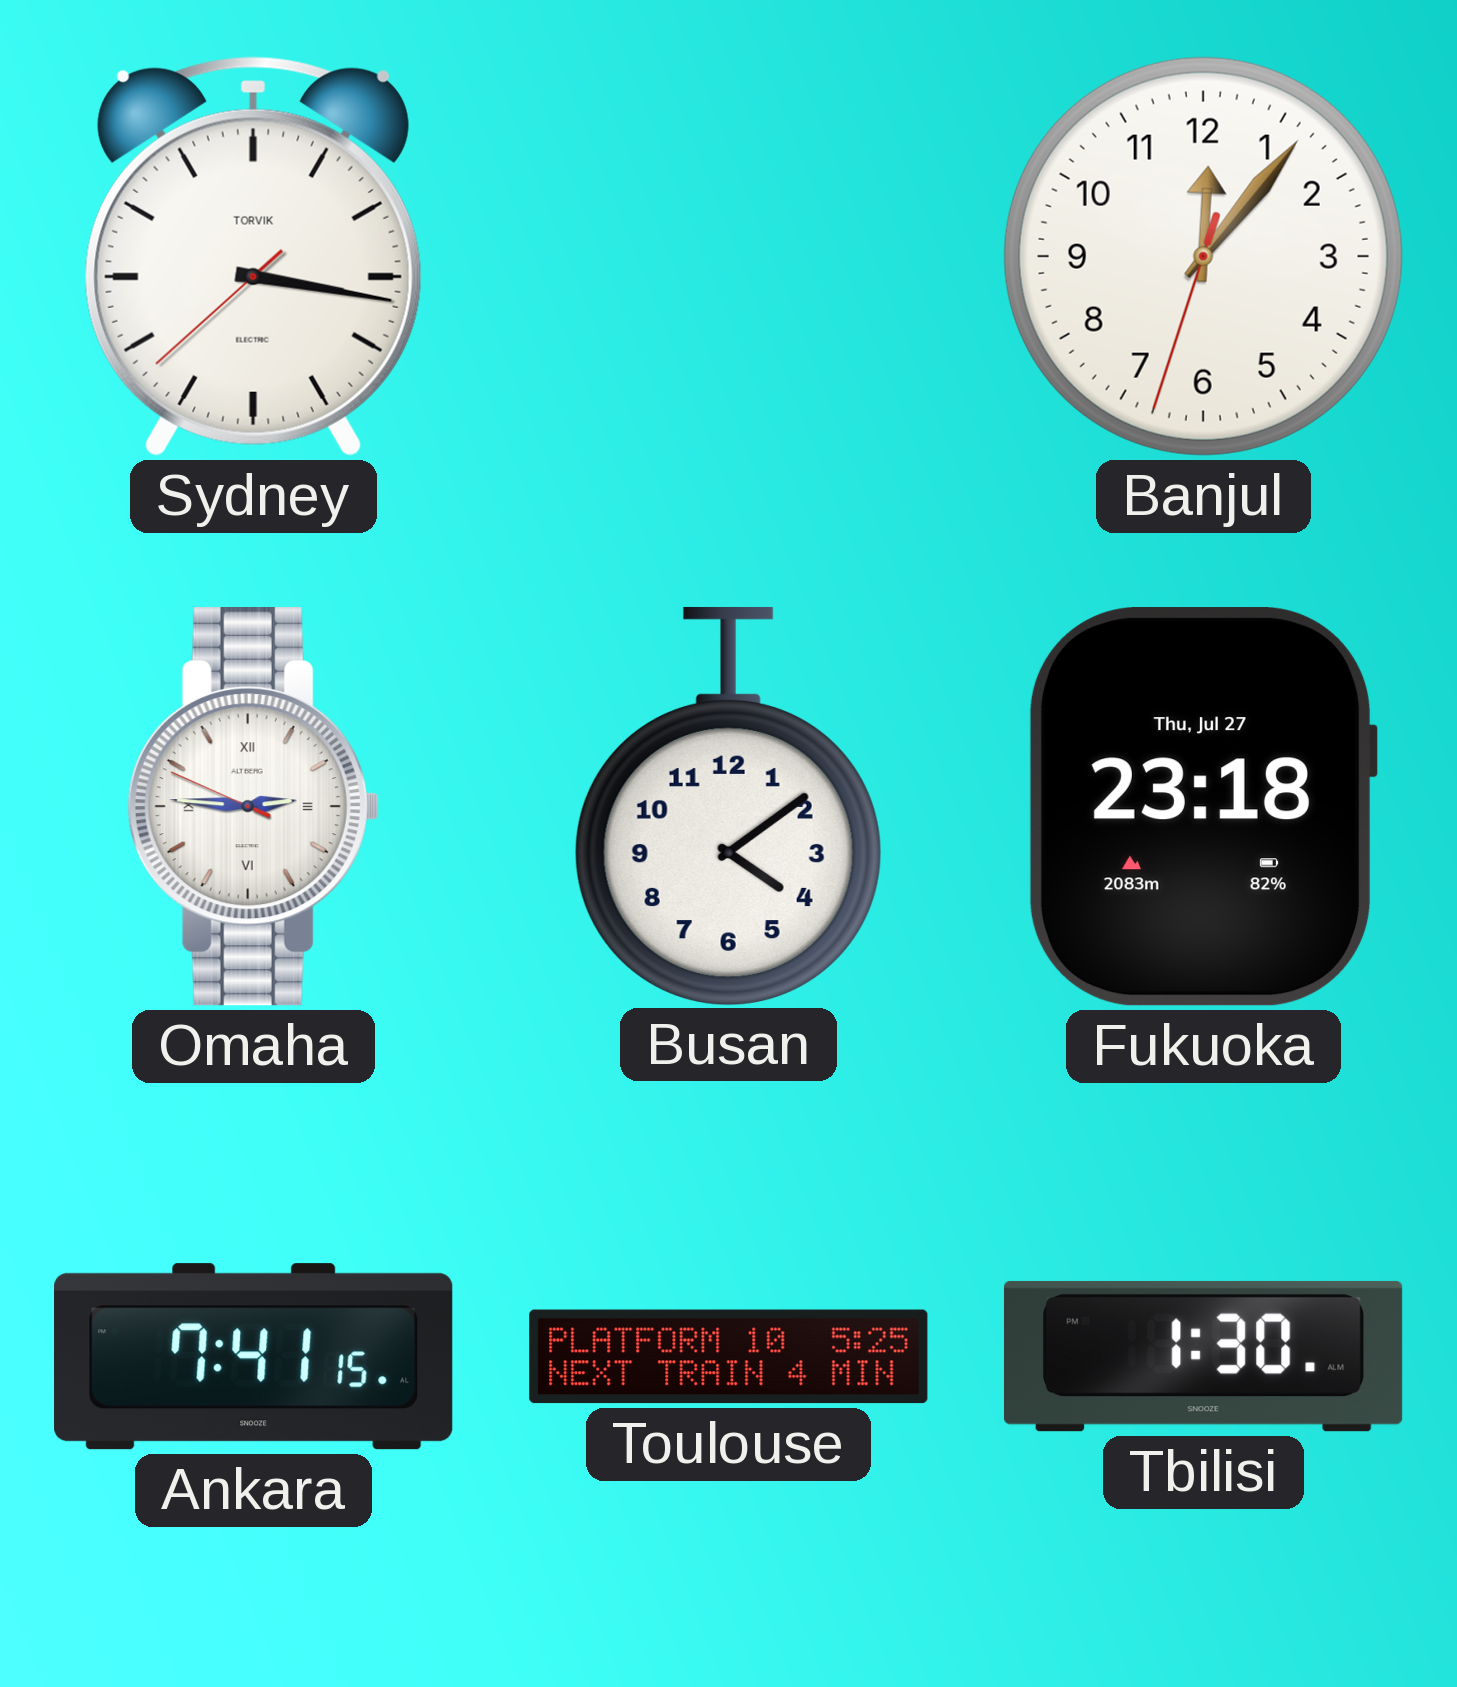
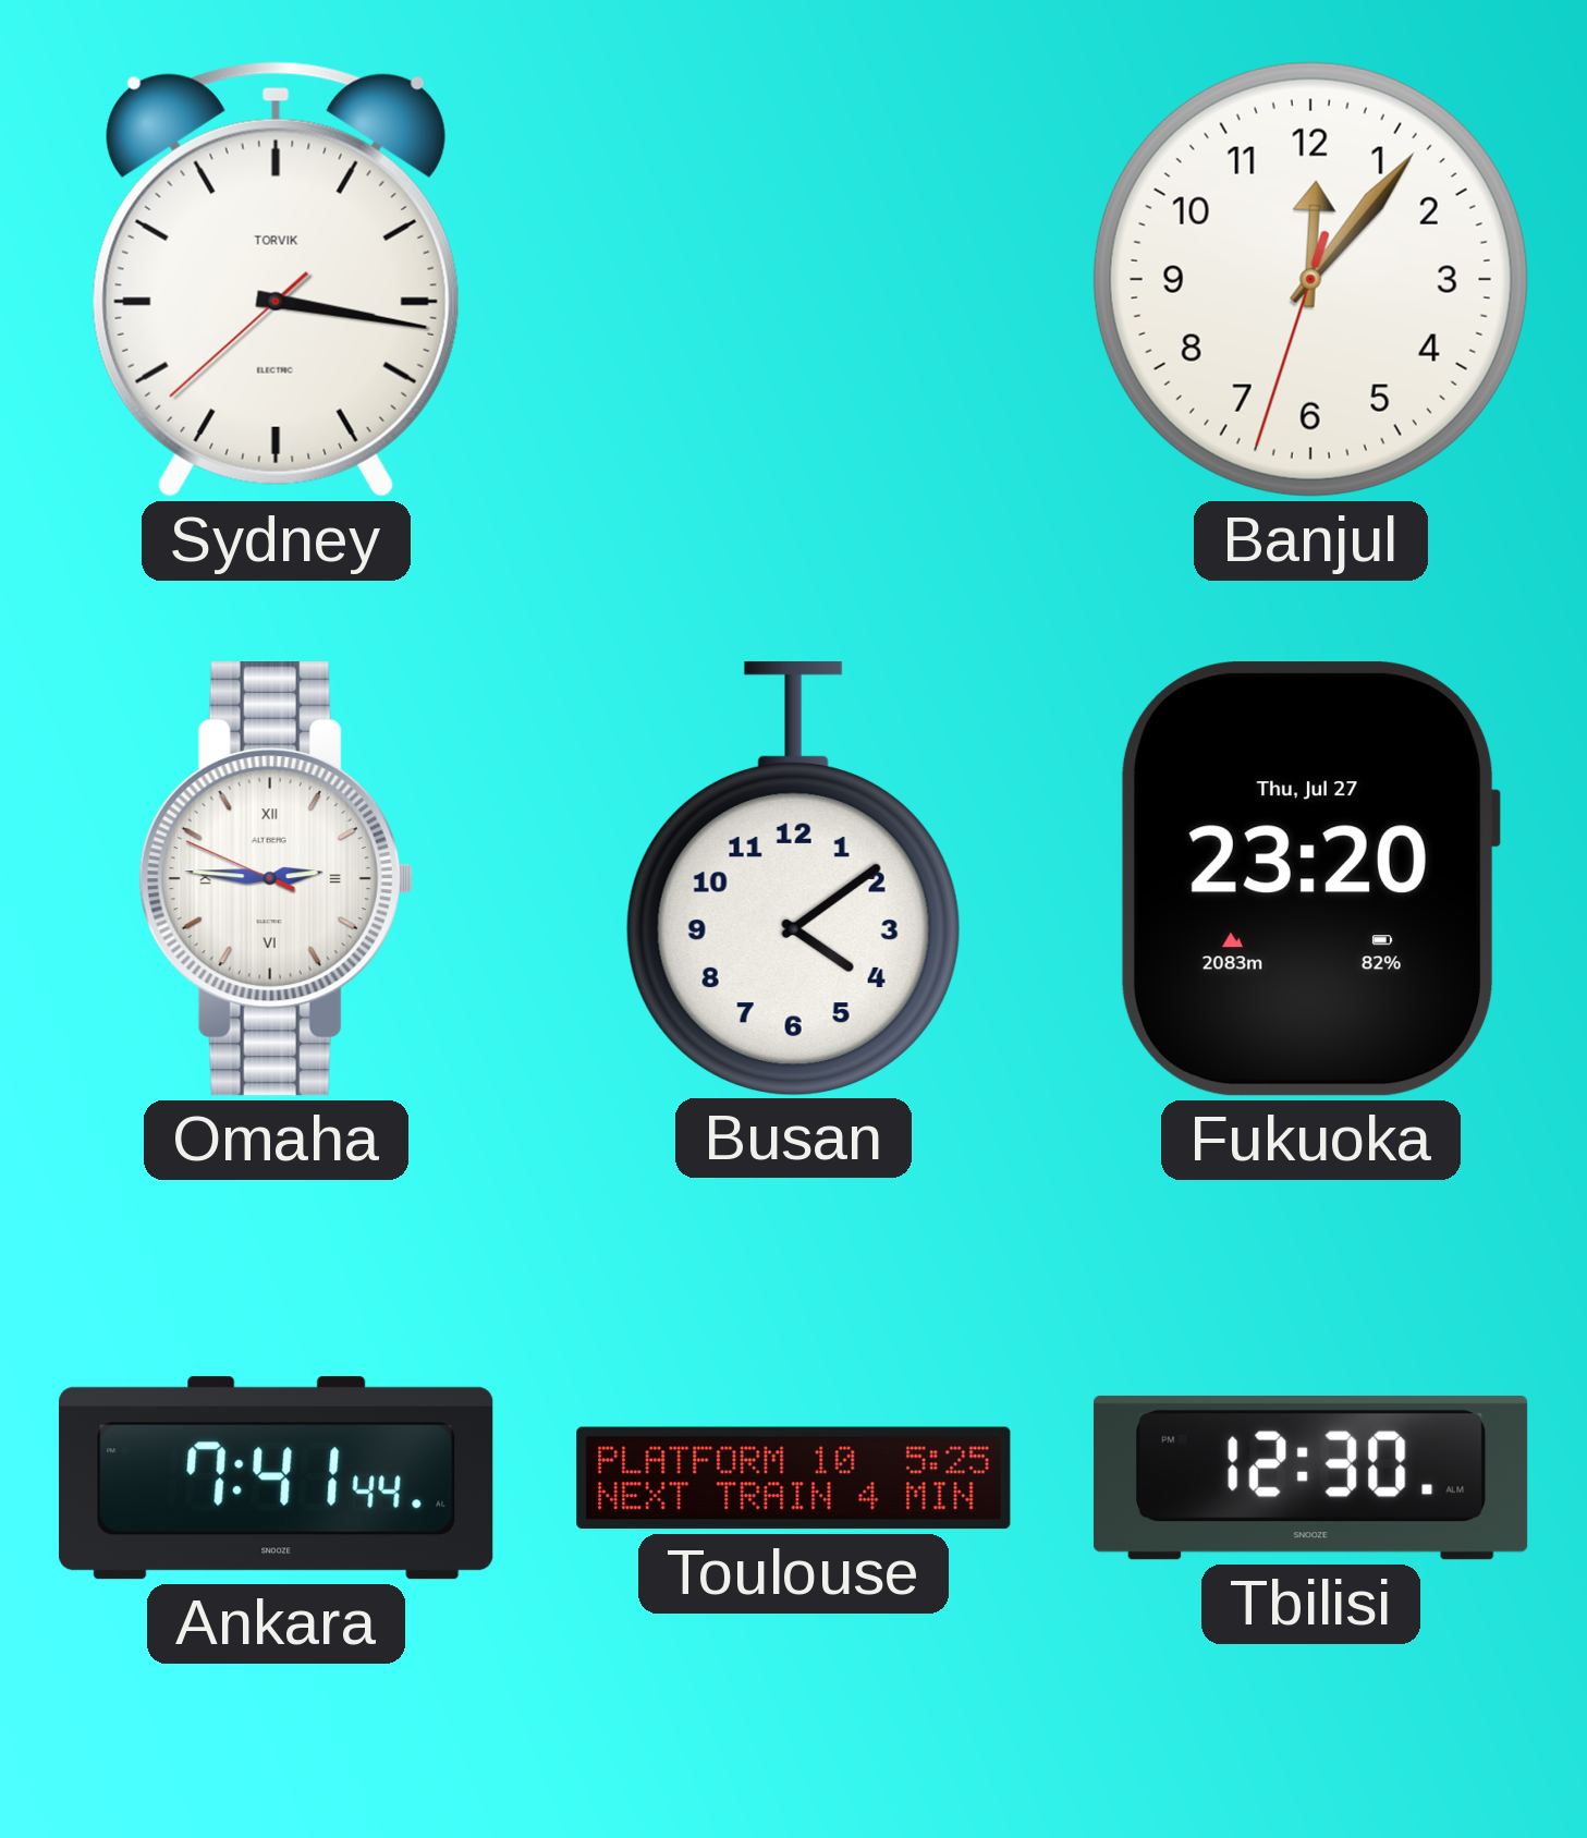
Fukuoka: 23:18 -> 23:20
Ankara: 7:41:15 -> 7:41:44
Tbilisi: 1:30 -> 12:30
